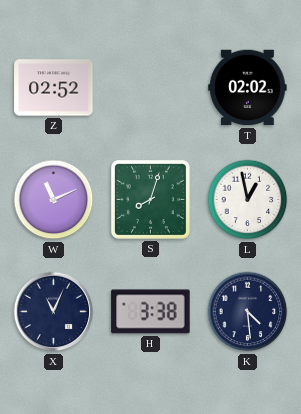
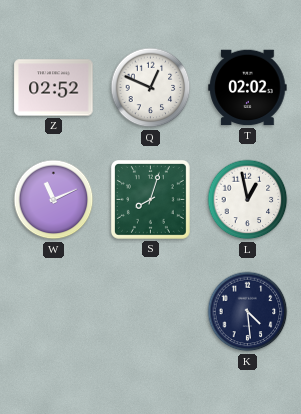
Q: none -> 12:49
X: 11:04 -> none
H: 3:38 -> none
